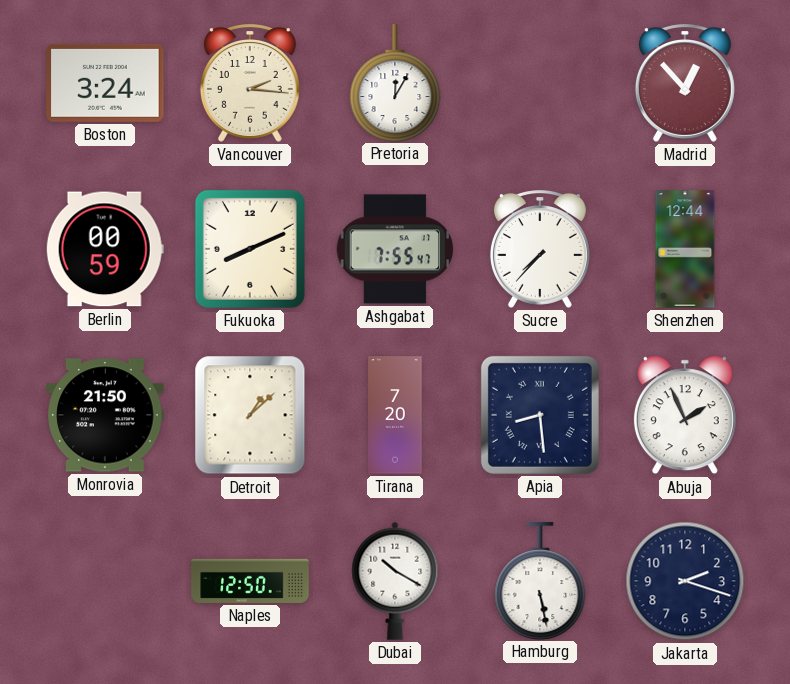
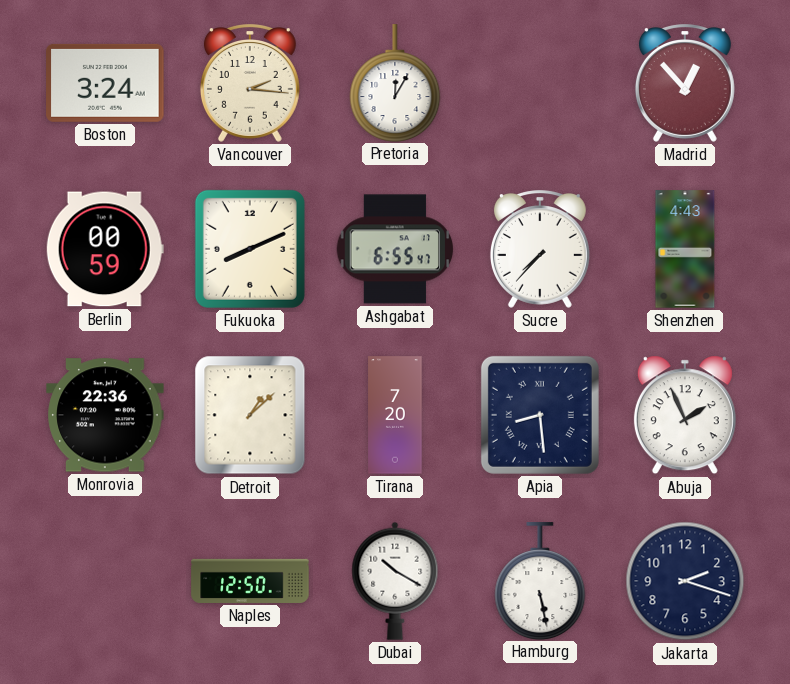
Ashgabat: 7:55 -> 6:55
Shenzhen: 12:44 -> 4:43
Monrovia: 21:50 -> 22:36
